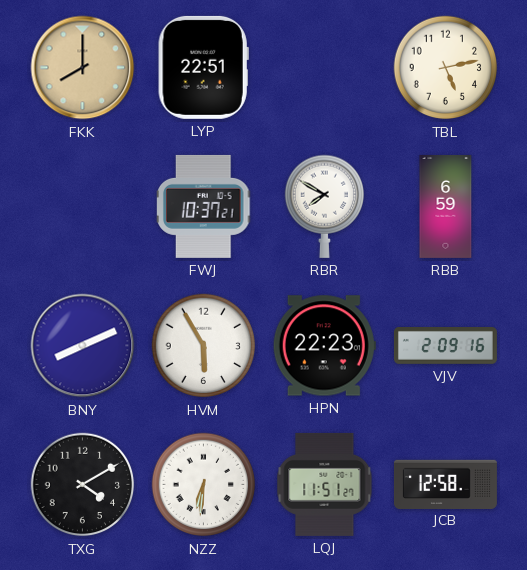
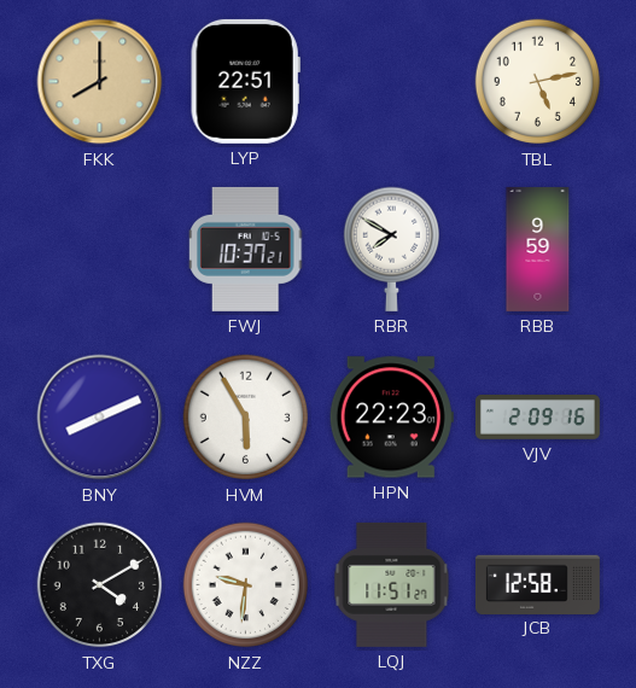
RBB: 6:59 -> 9:59
NZZ: 6:31 -> 9:31
